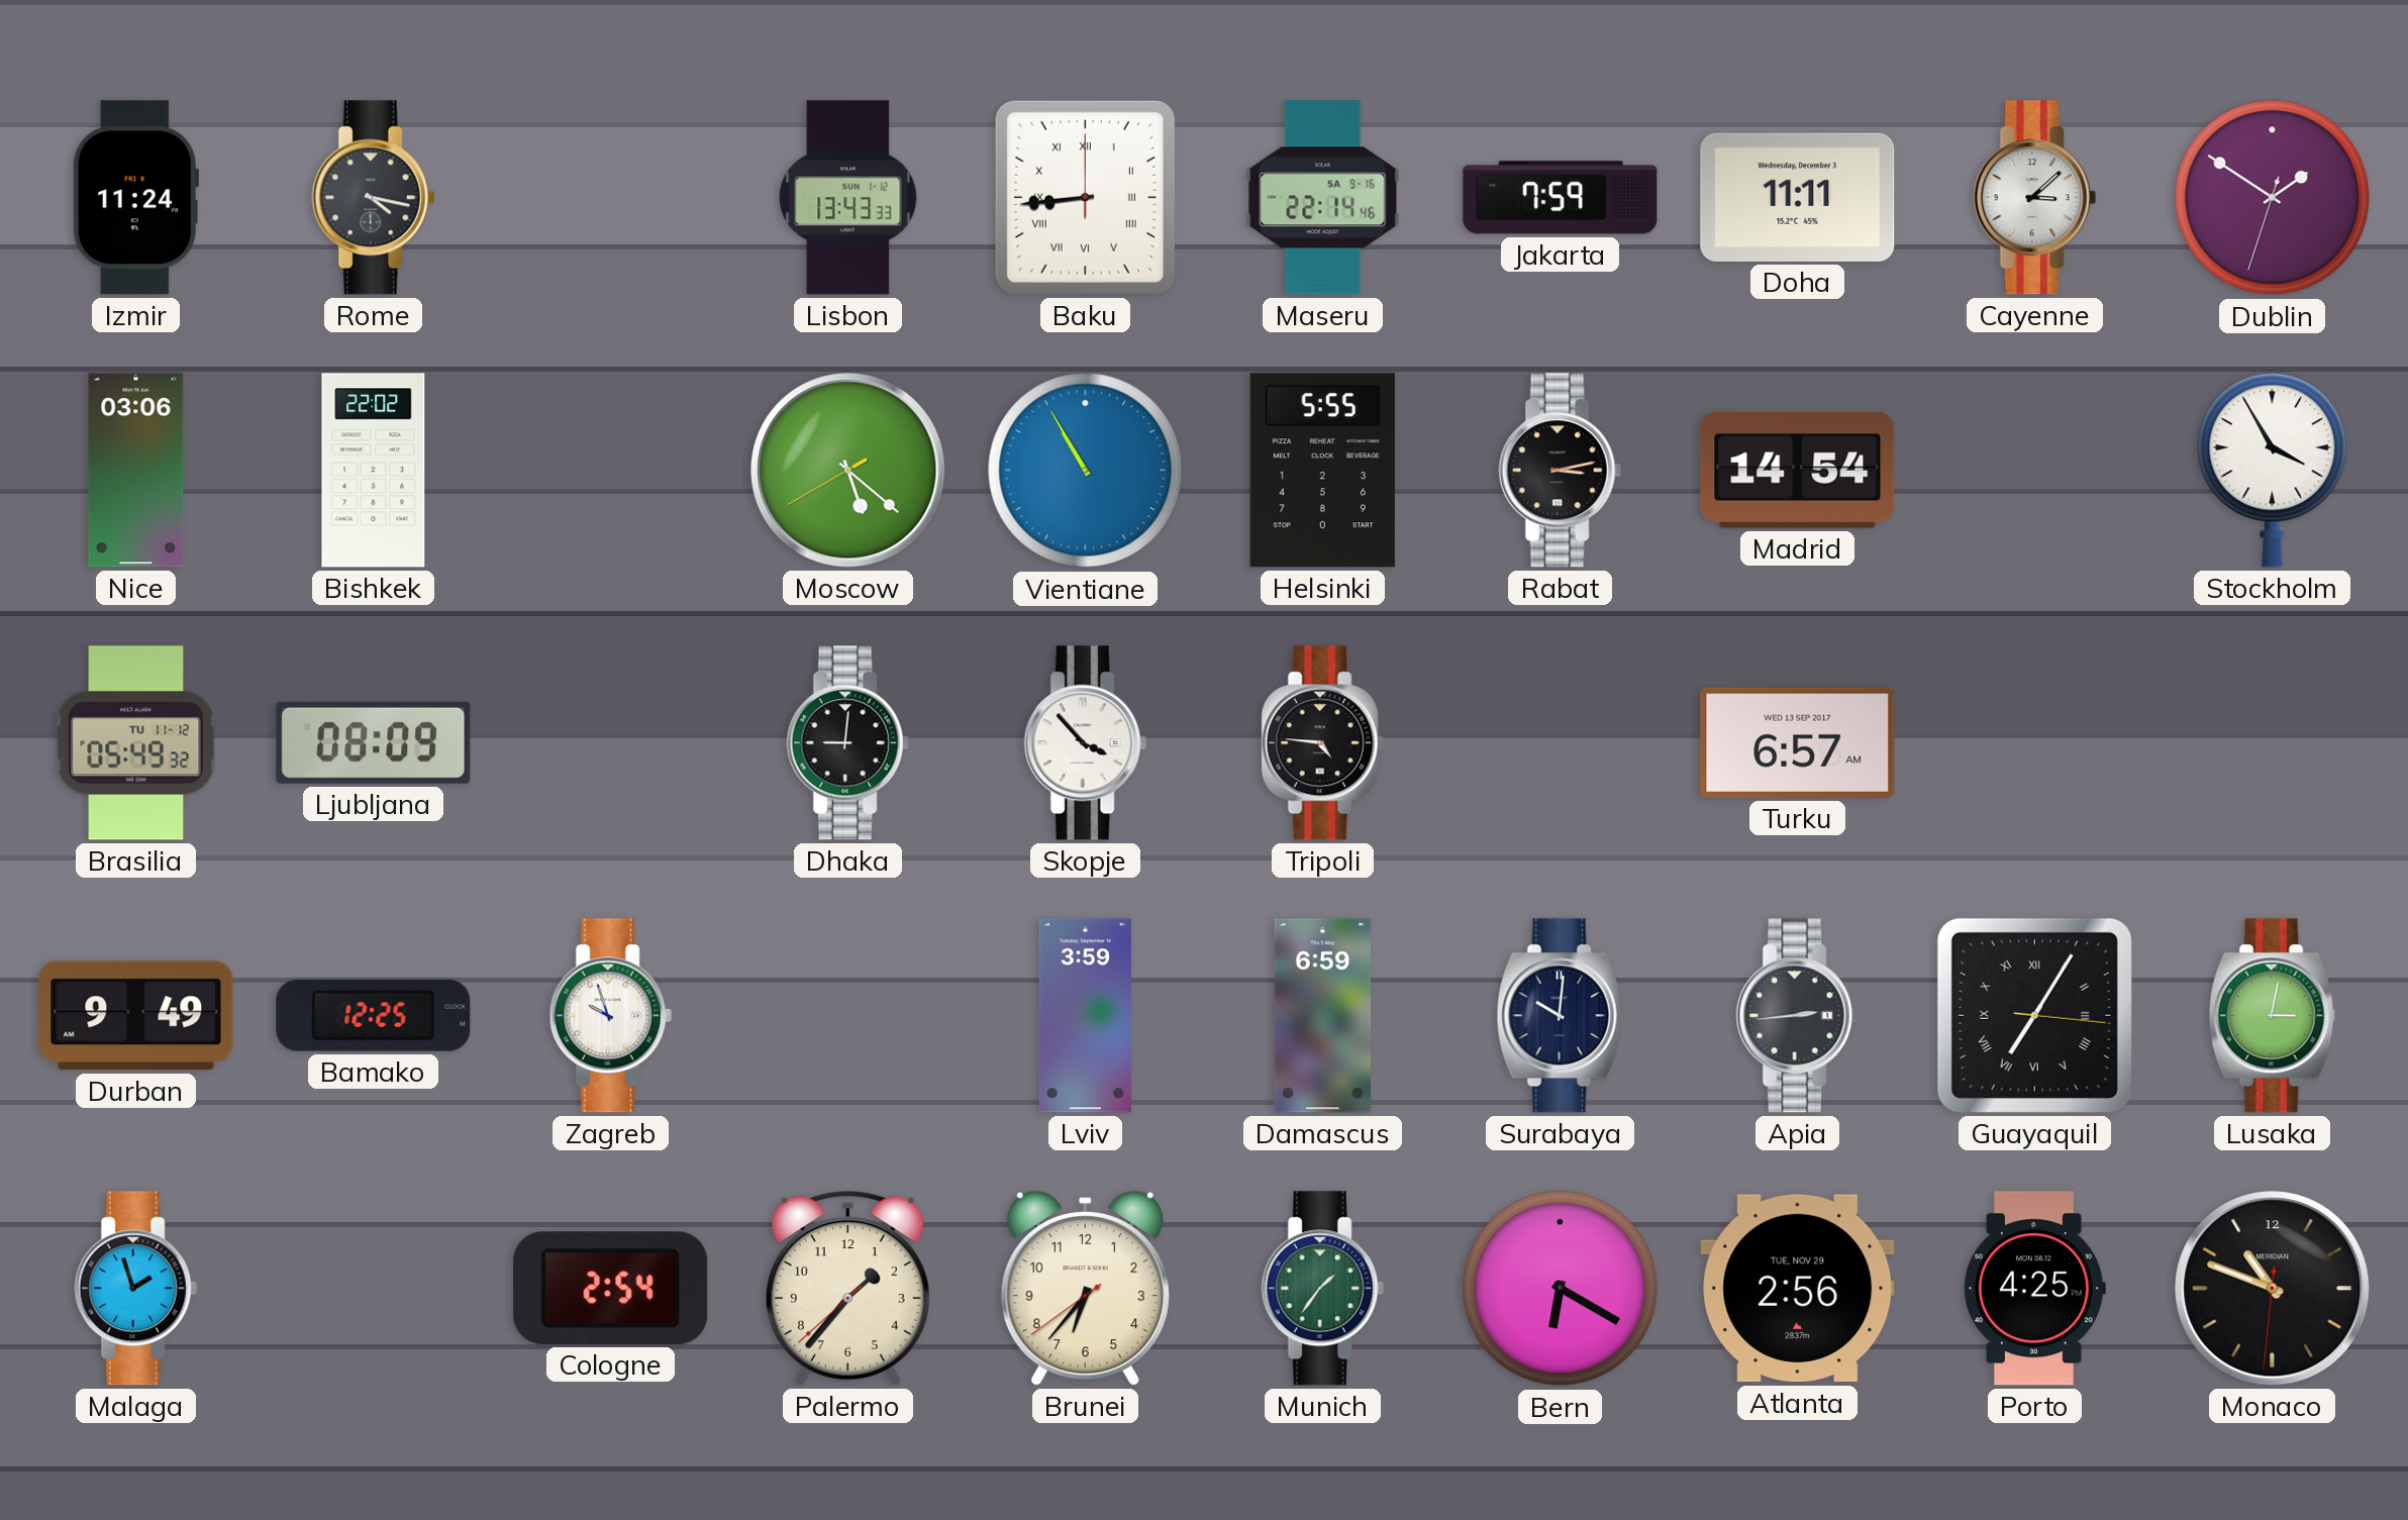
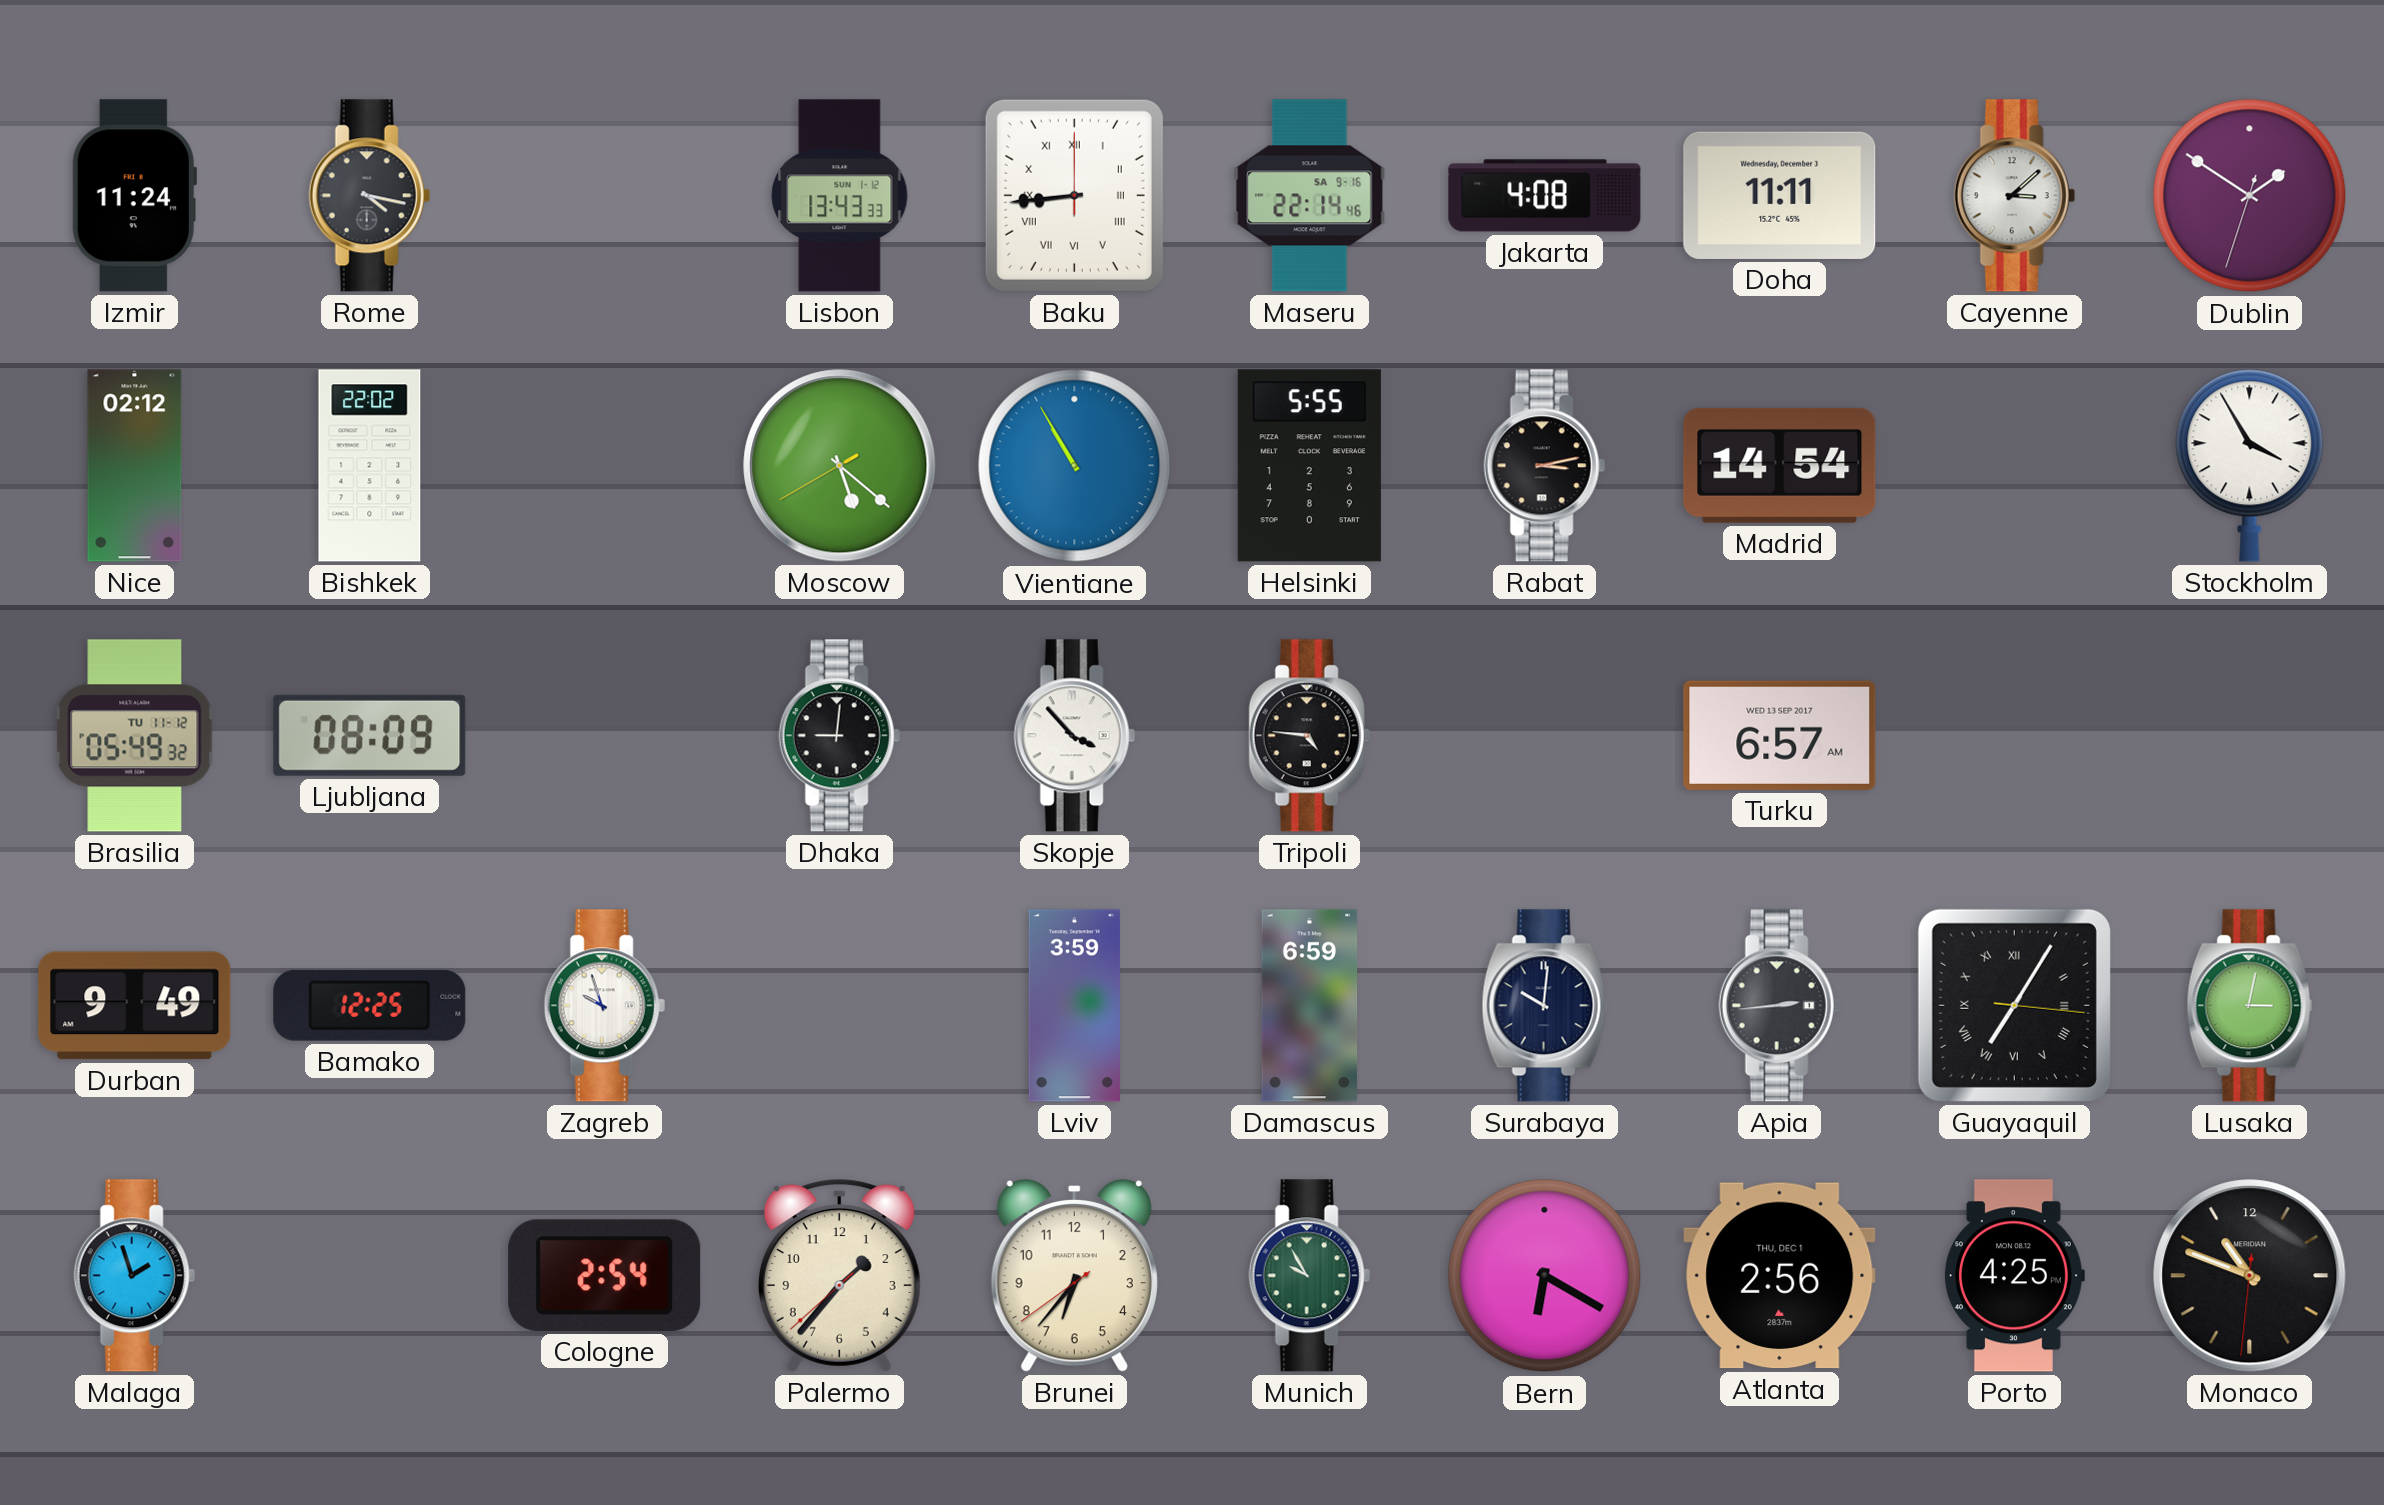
Jakarta: 7:59 -> 4:08
Nice: 03:06 -> 02:12
Munich: 1:36 -> 9:55
Atlanta date: TUE, NOV 29 -> THU, DEC 1
